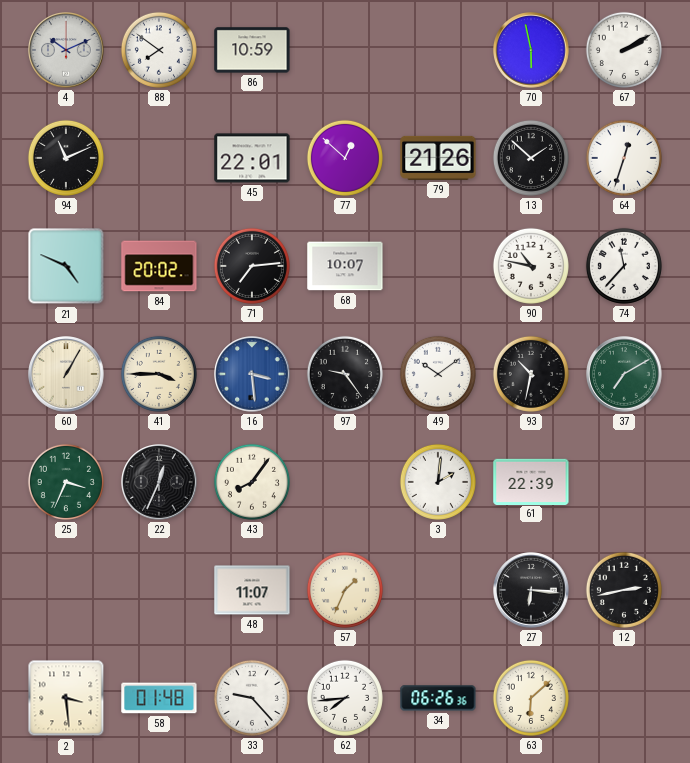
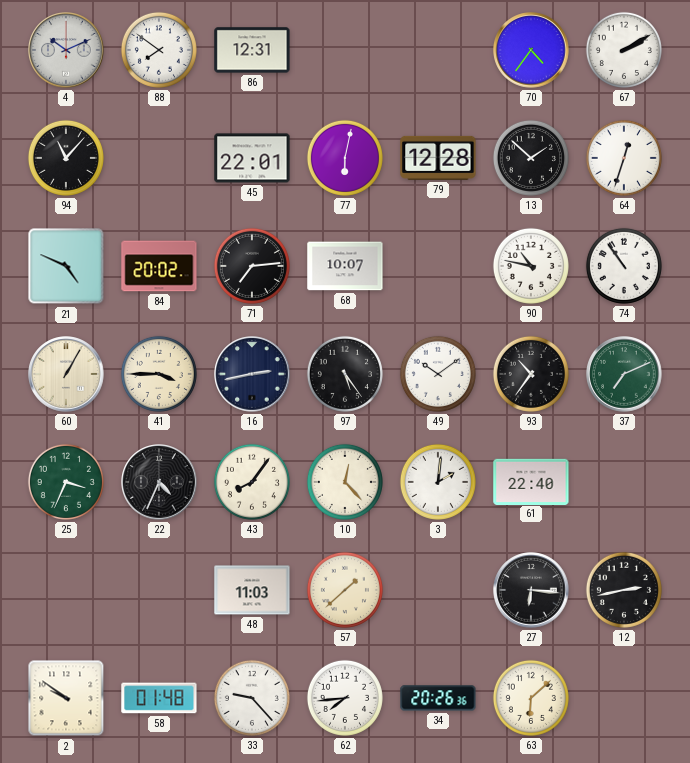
86: 10:59 -> 12:31
70: 5:58 -> 4:36
94: 11:11 -> 11:07
77: 12:52 -> 6:02
79: 21:26 -> 12:28
74: 11:37 -> 10:54
16: 3:29 -> 2:43
16 dial: blue -> navy
97: 9:24 -> 5:24
93: 10:32 -> 10:36
37: 7:10 -> 7:11
22: 12:34 -> 4:34
10: none -> 12:23
61: 22:39 -> 22:40
48: 11:07 -> 11:03
57: 1:34 -> 1:38
2: 3:29 -> 9:51
34: 06:26 -> 20:26
